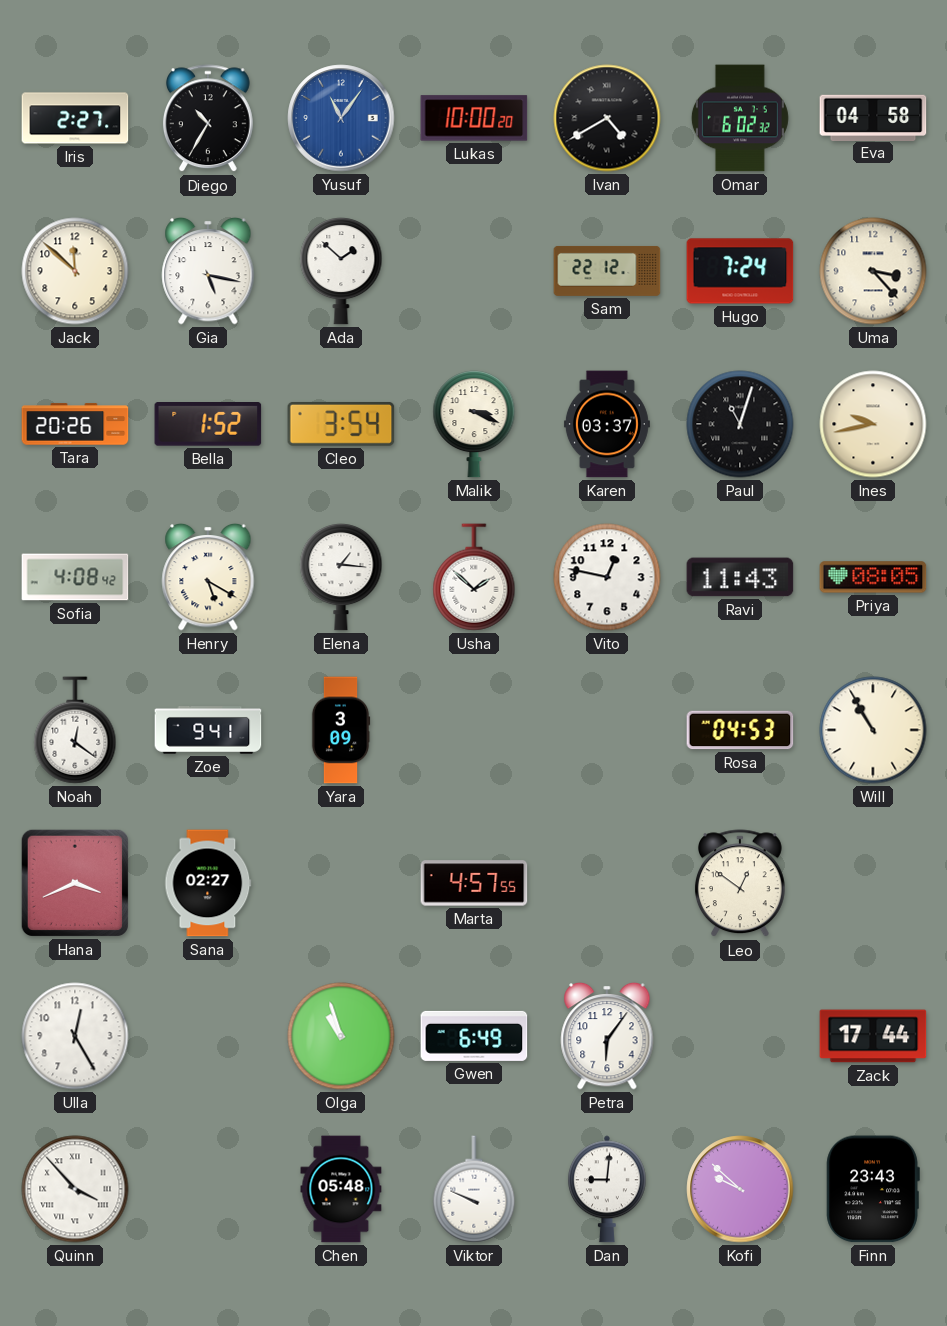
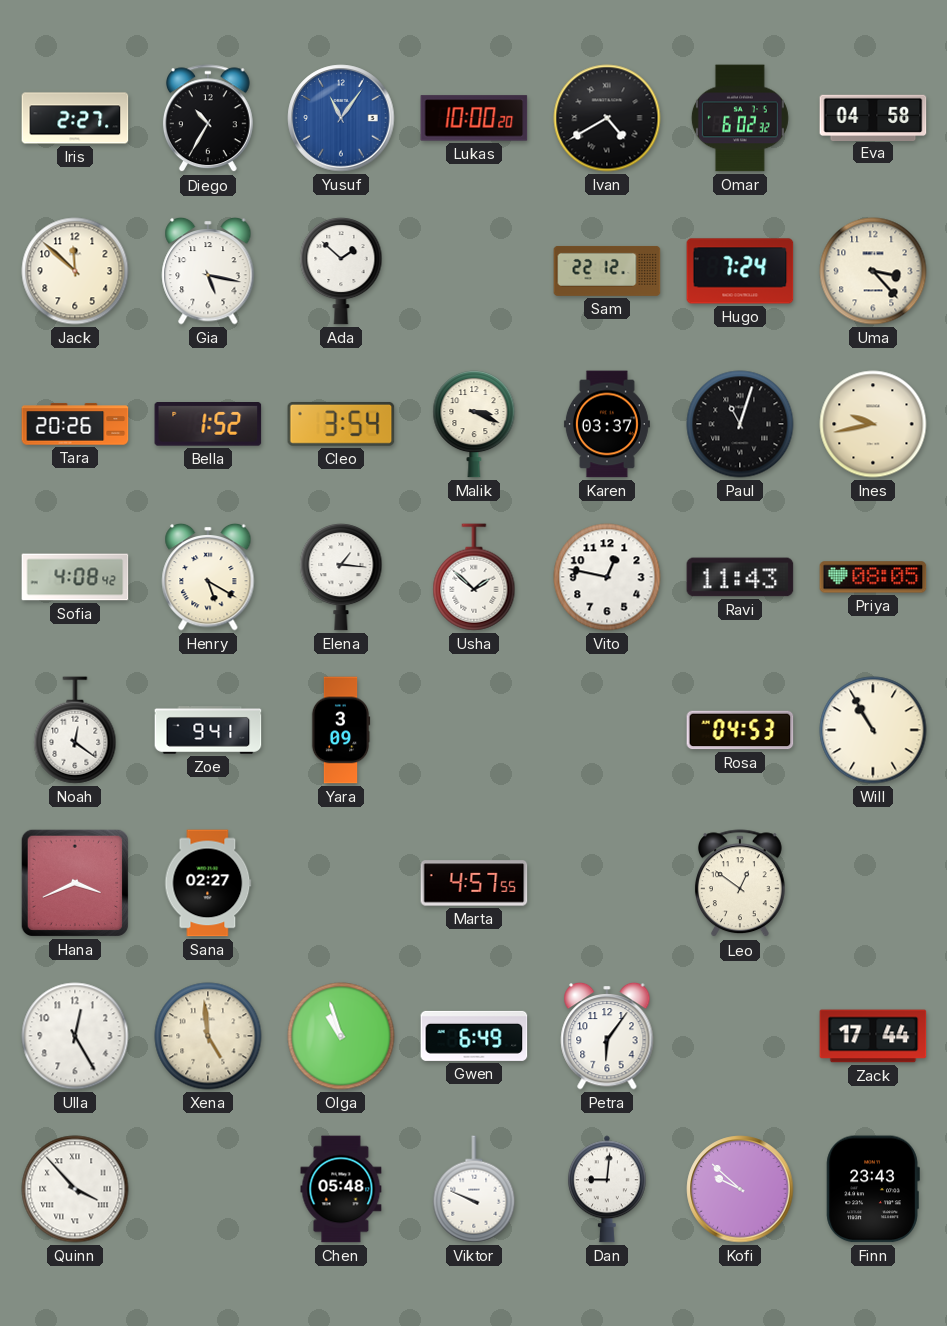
Xena: none -> 4:59
